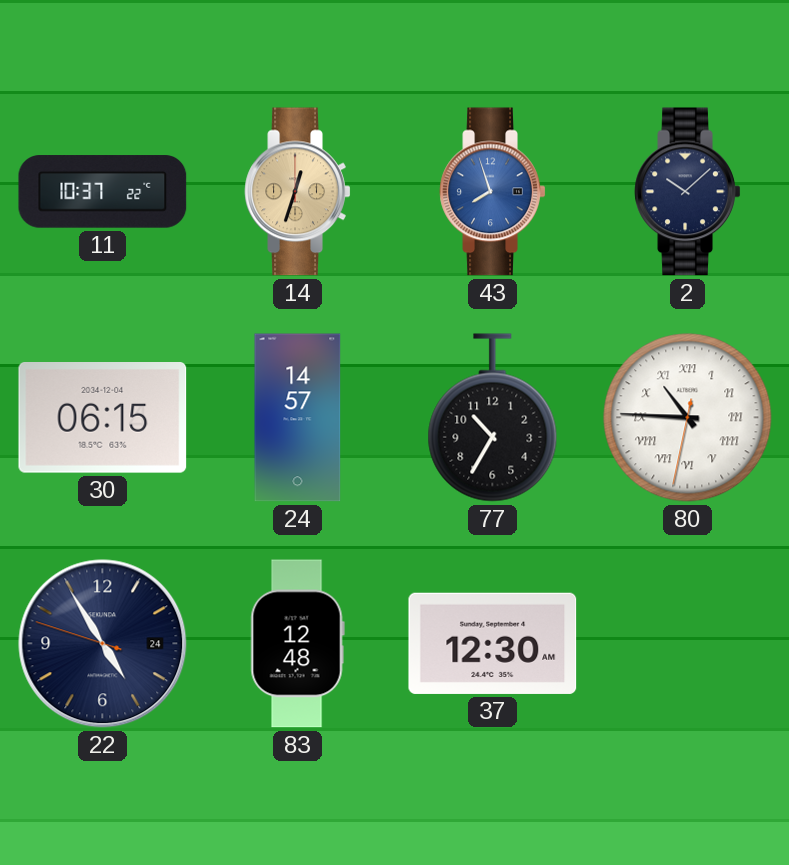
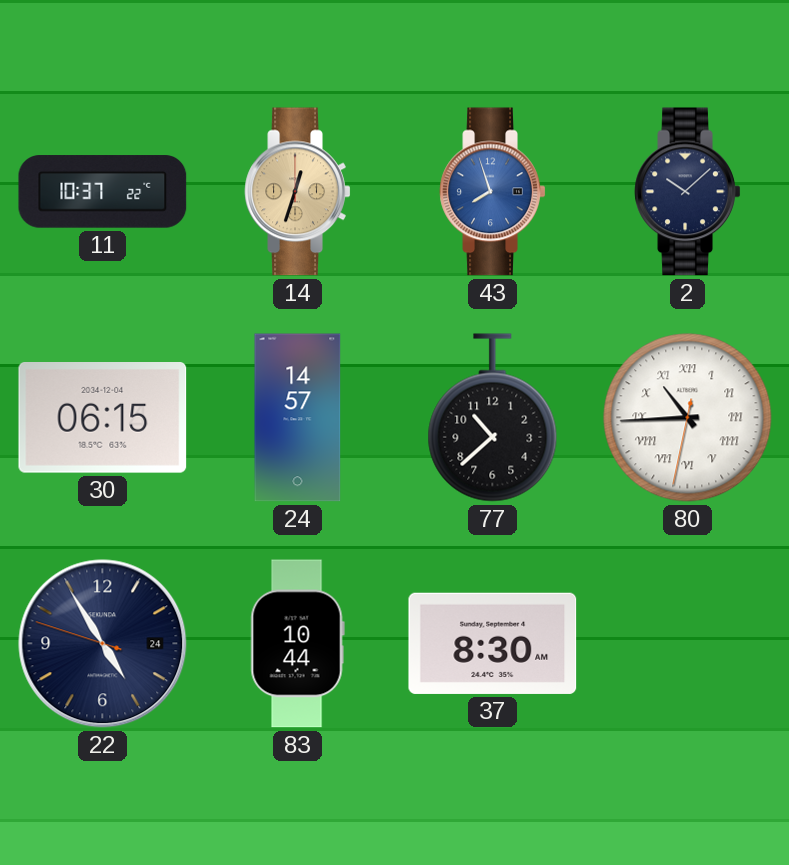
77: 10:35 -> 10:38
80: 10:45 -> 10:44
83: 12:48 -> 10:44
37: 12:30 -> 8:30
